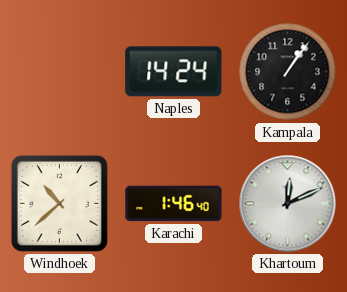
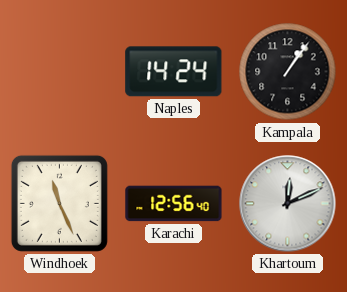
Windhoek: 10:38 -> 11:26
Karachi: 1:46 -> 12:56
